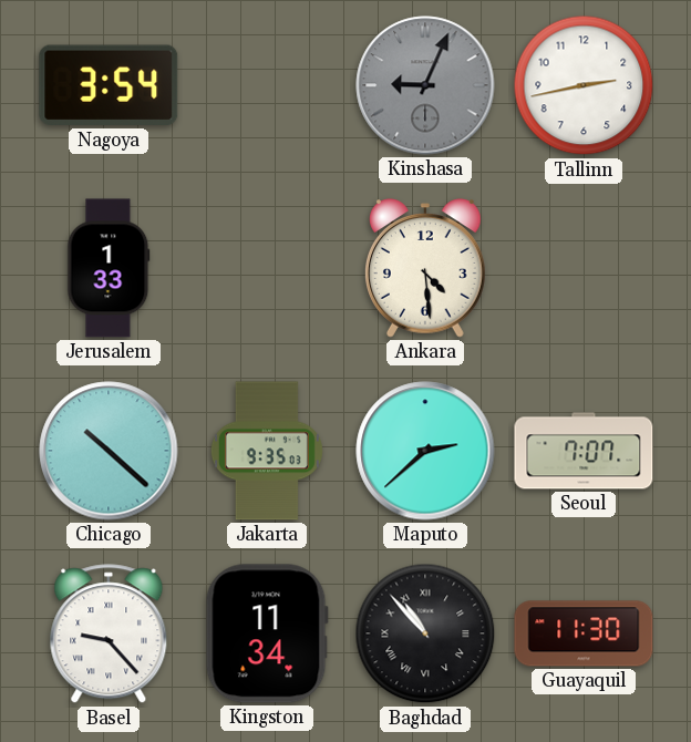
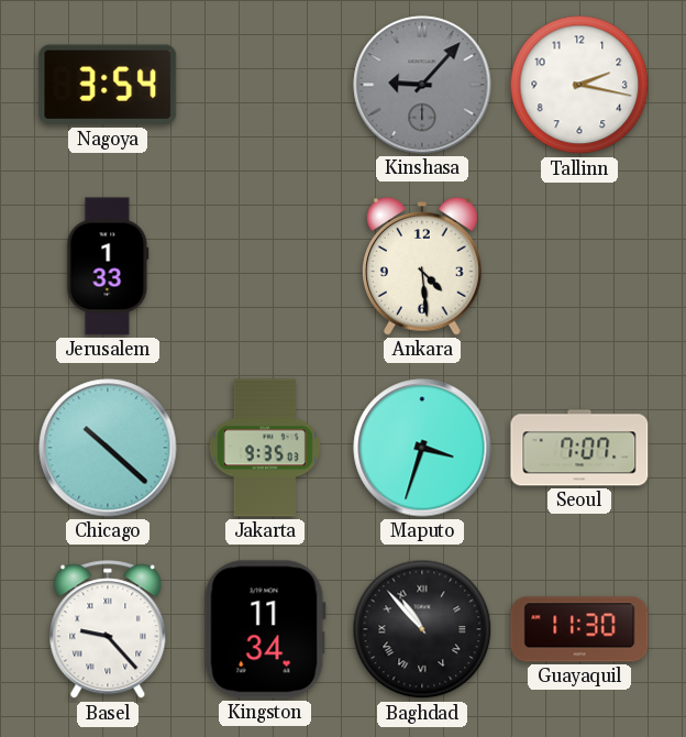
Kinshasa: 9:04 -> 9:07
Tallinn: 2:43 -> 2:17
Maputo: 2:38 -> 3:33
